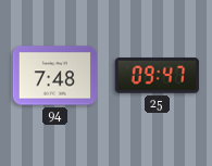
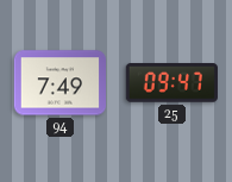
94: 7:48 -> 7:49
